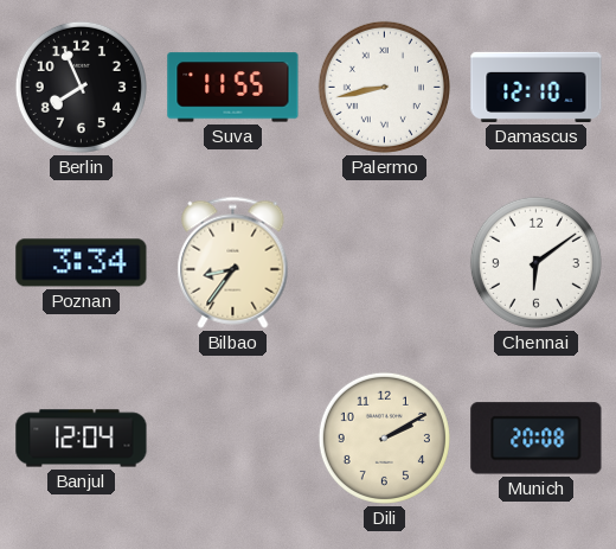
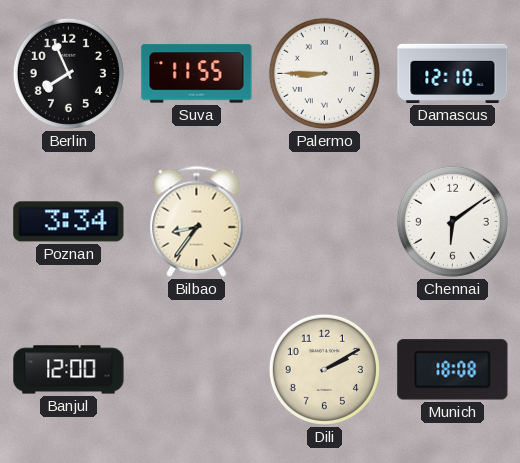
Palermo: 8:43 -> 8:45
Banjul: 12:04 -> 12:00
Munich: 20:08 -> 18:08
